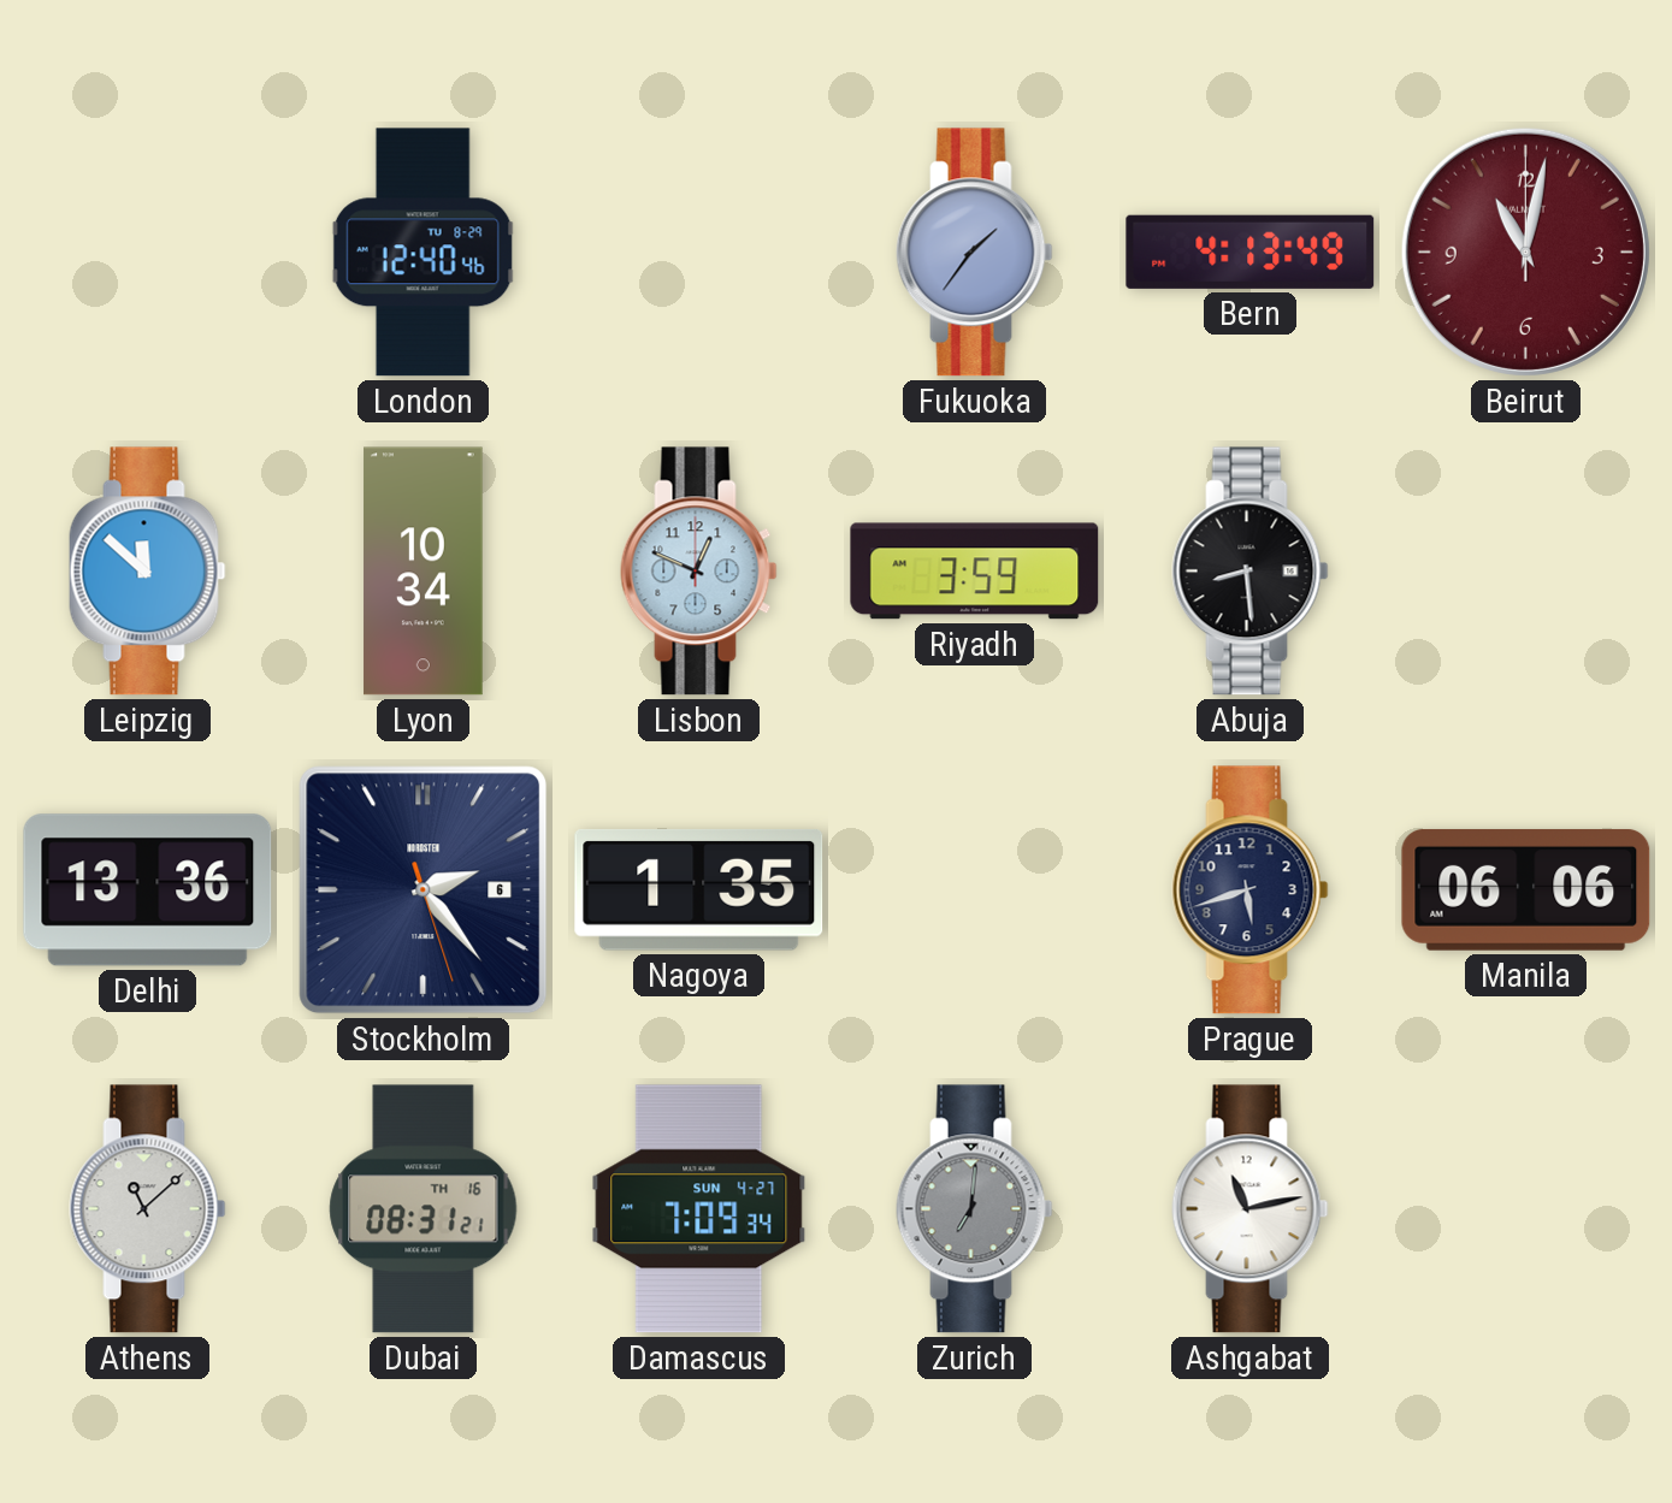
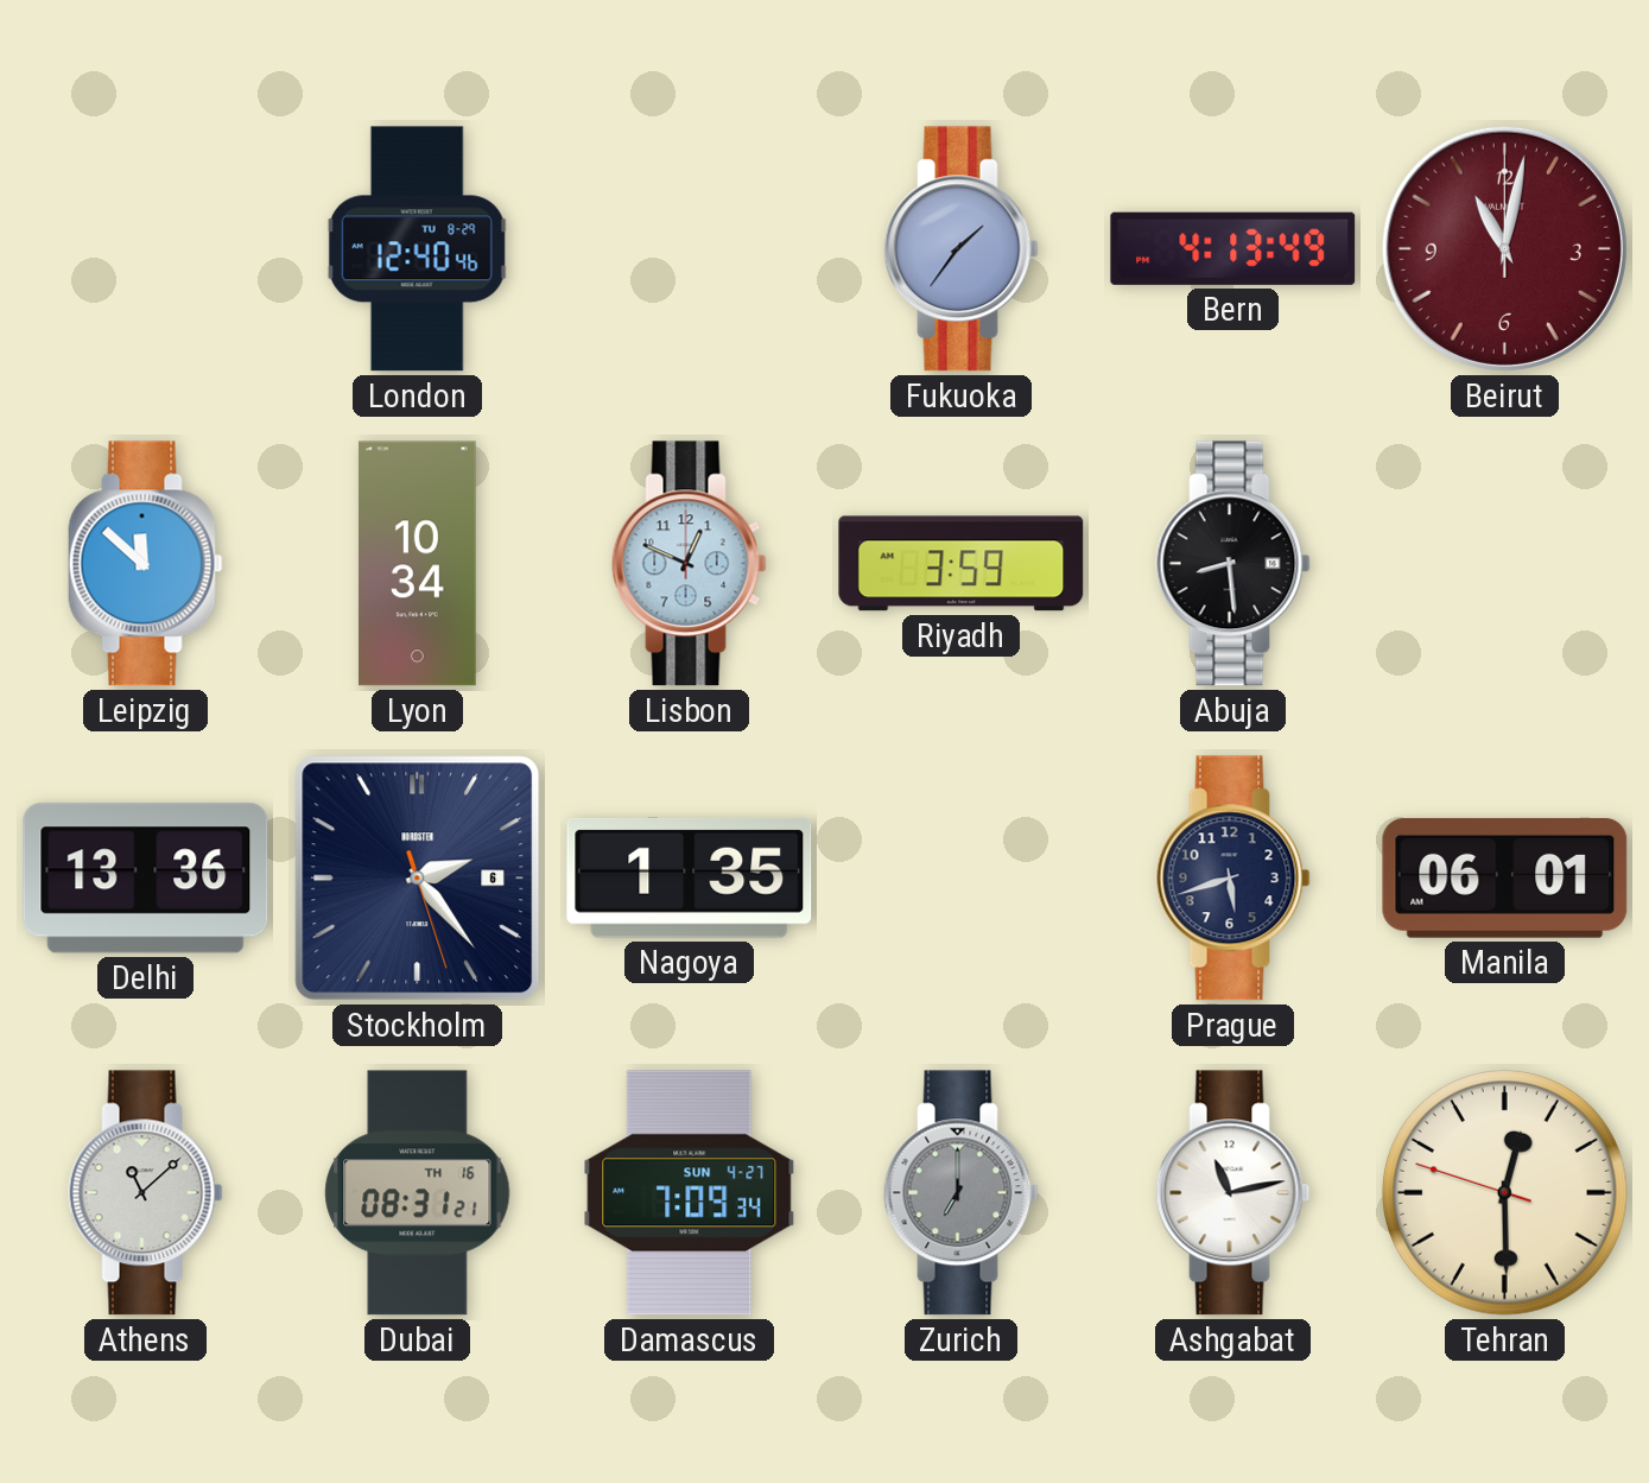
Manila: 06:06 -> 06:01
Zurich: 7:01 -> 7:00
Tehran: none -> 12:29
